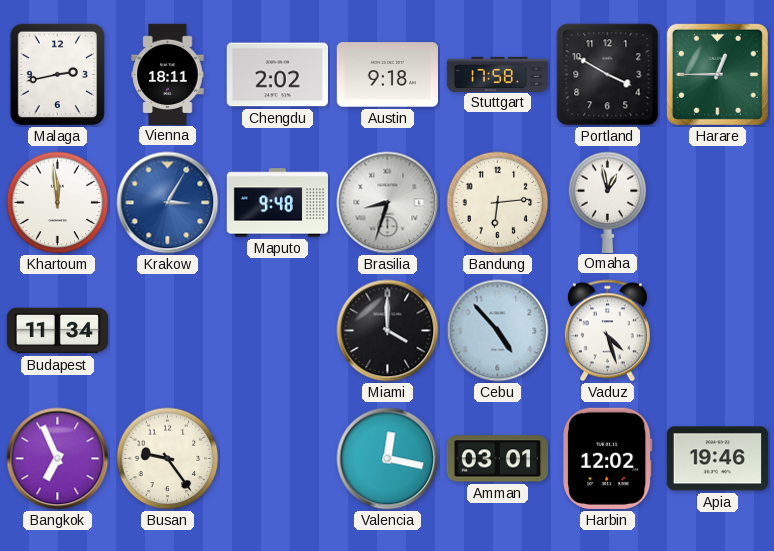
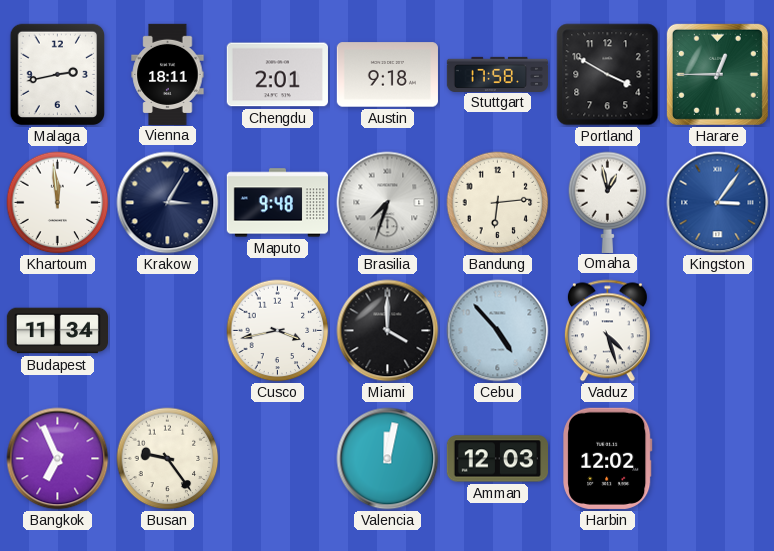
Chengdu: 2:02 -> 2:01
Krakow dial: blue -> navy
Brasilia: 8:33 -> 7:33
Kingston: none -> 3:06
Cusco: none -> 3:43
Valencia: 12:17 -> 12:02
Amman: 03:01 -> 12:03
Apia: 19:46 -> none
